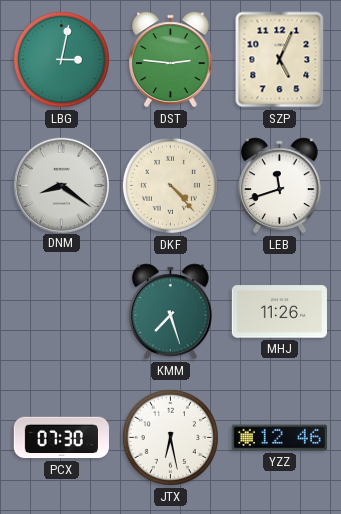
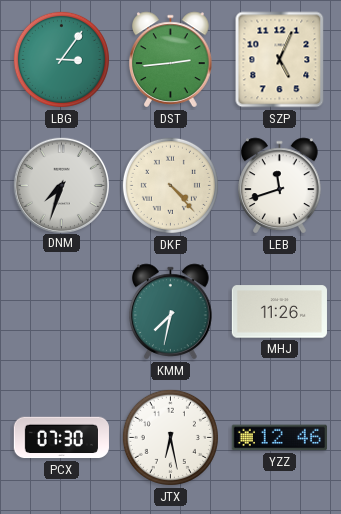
LBG: 3:02 -> 3:06
DST: 2:46 -> 2:44
DNM: 8:21 -> 7:33
KMM: 7:27 -> 7:32
